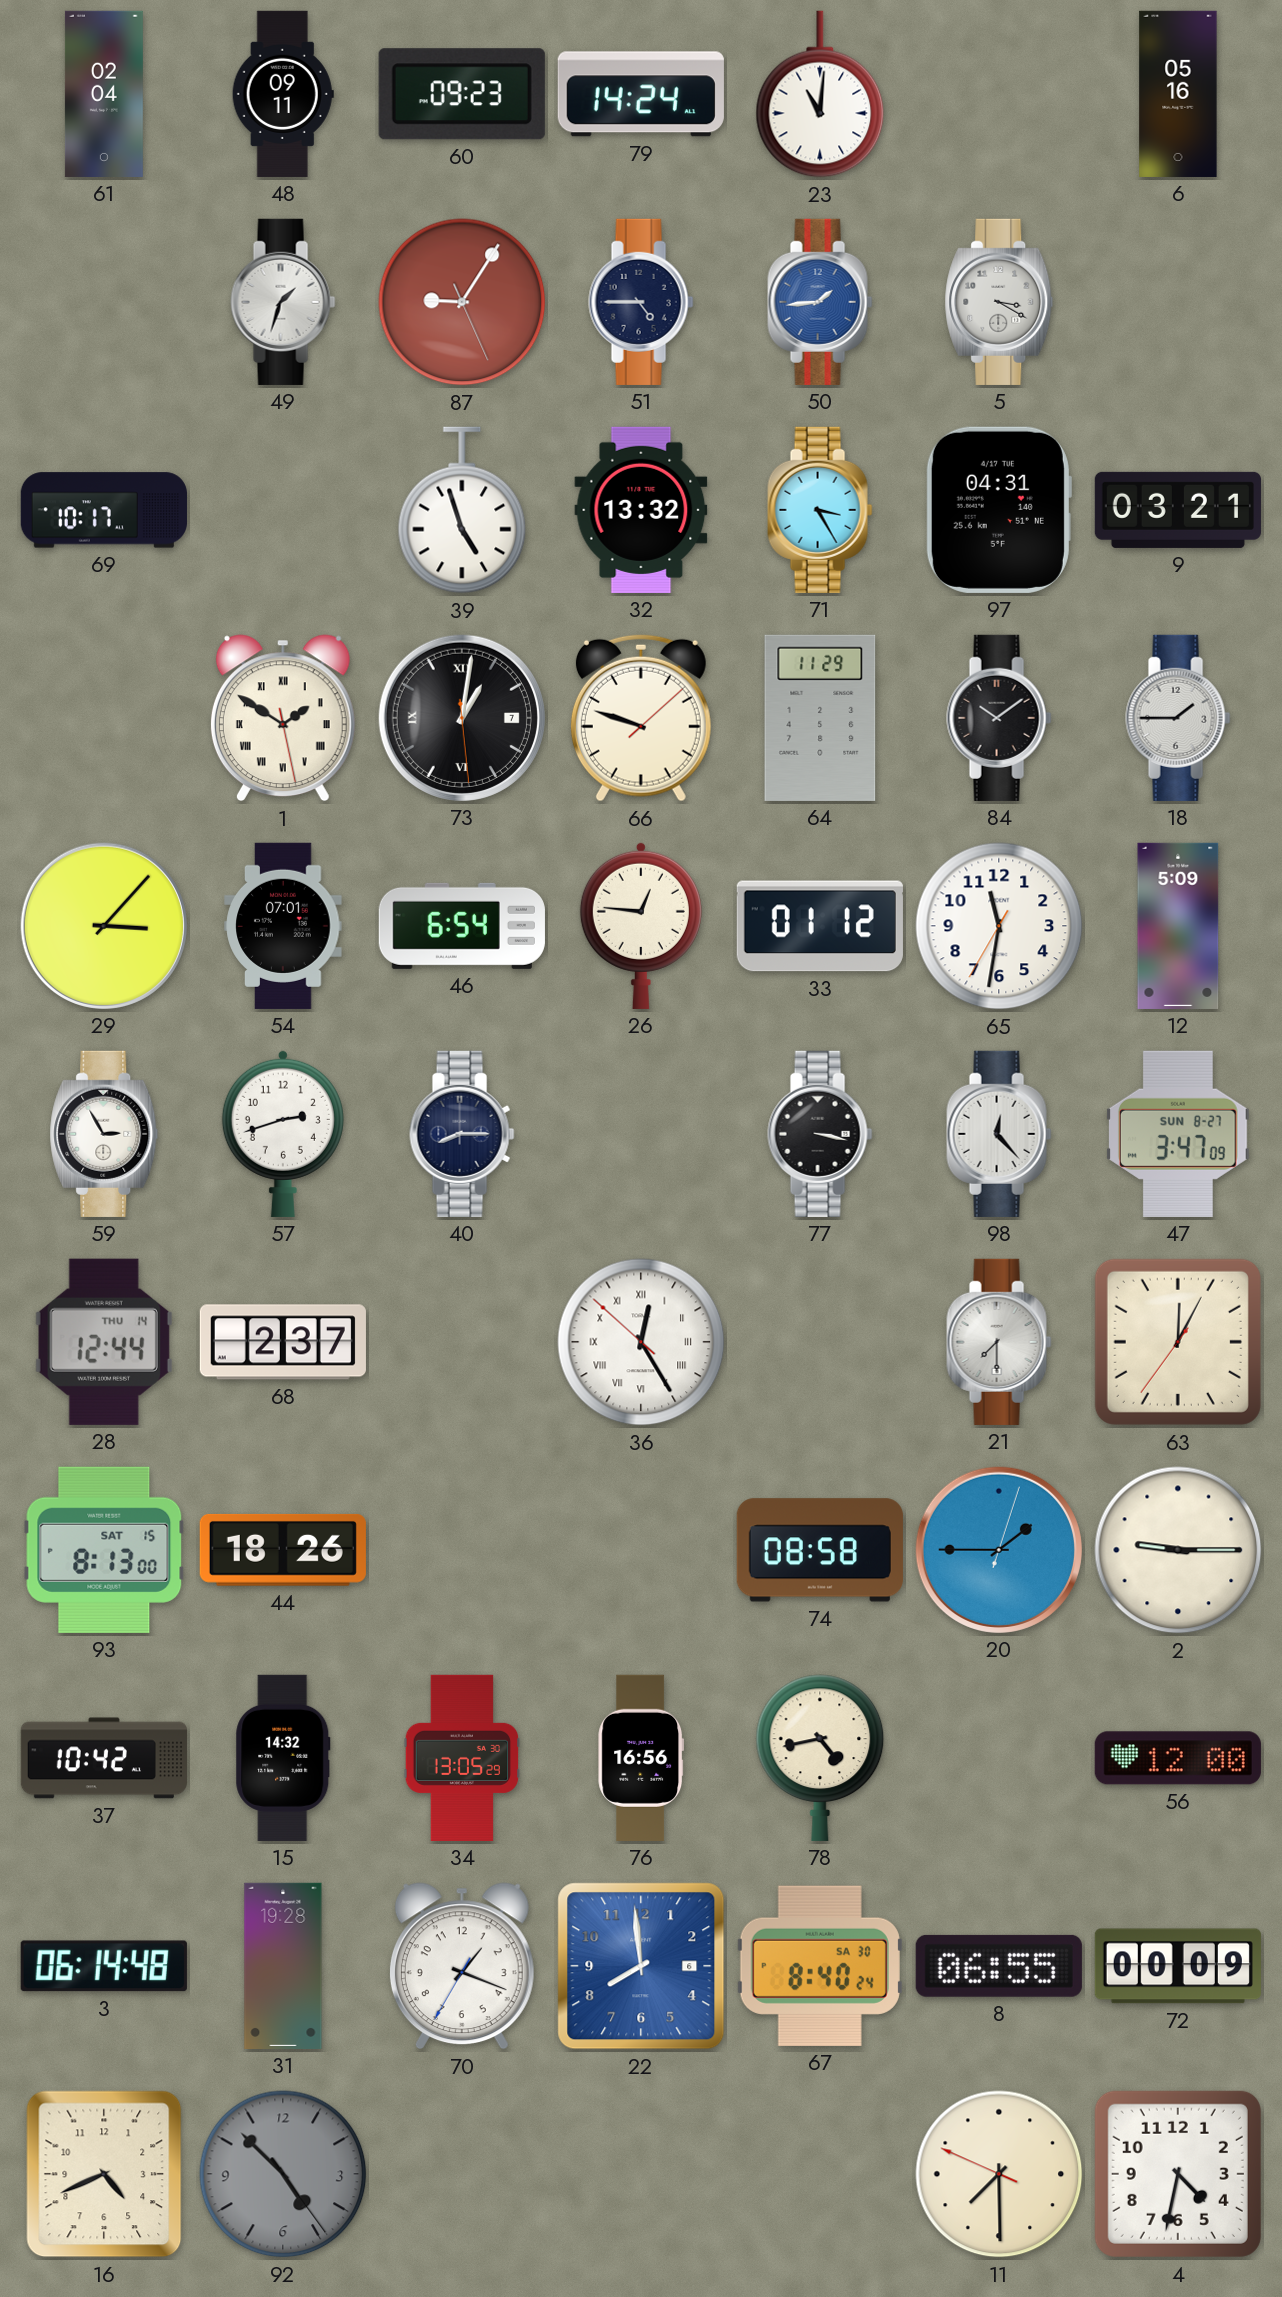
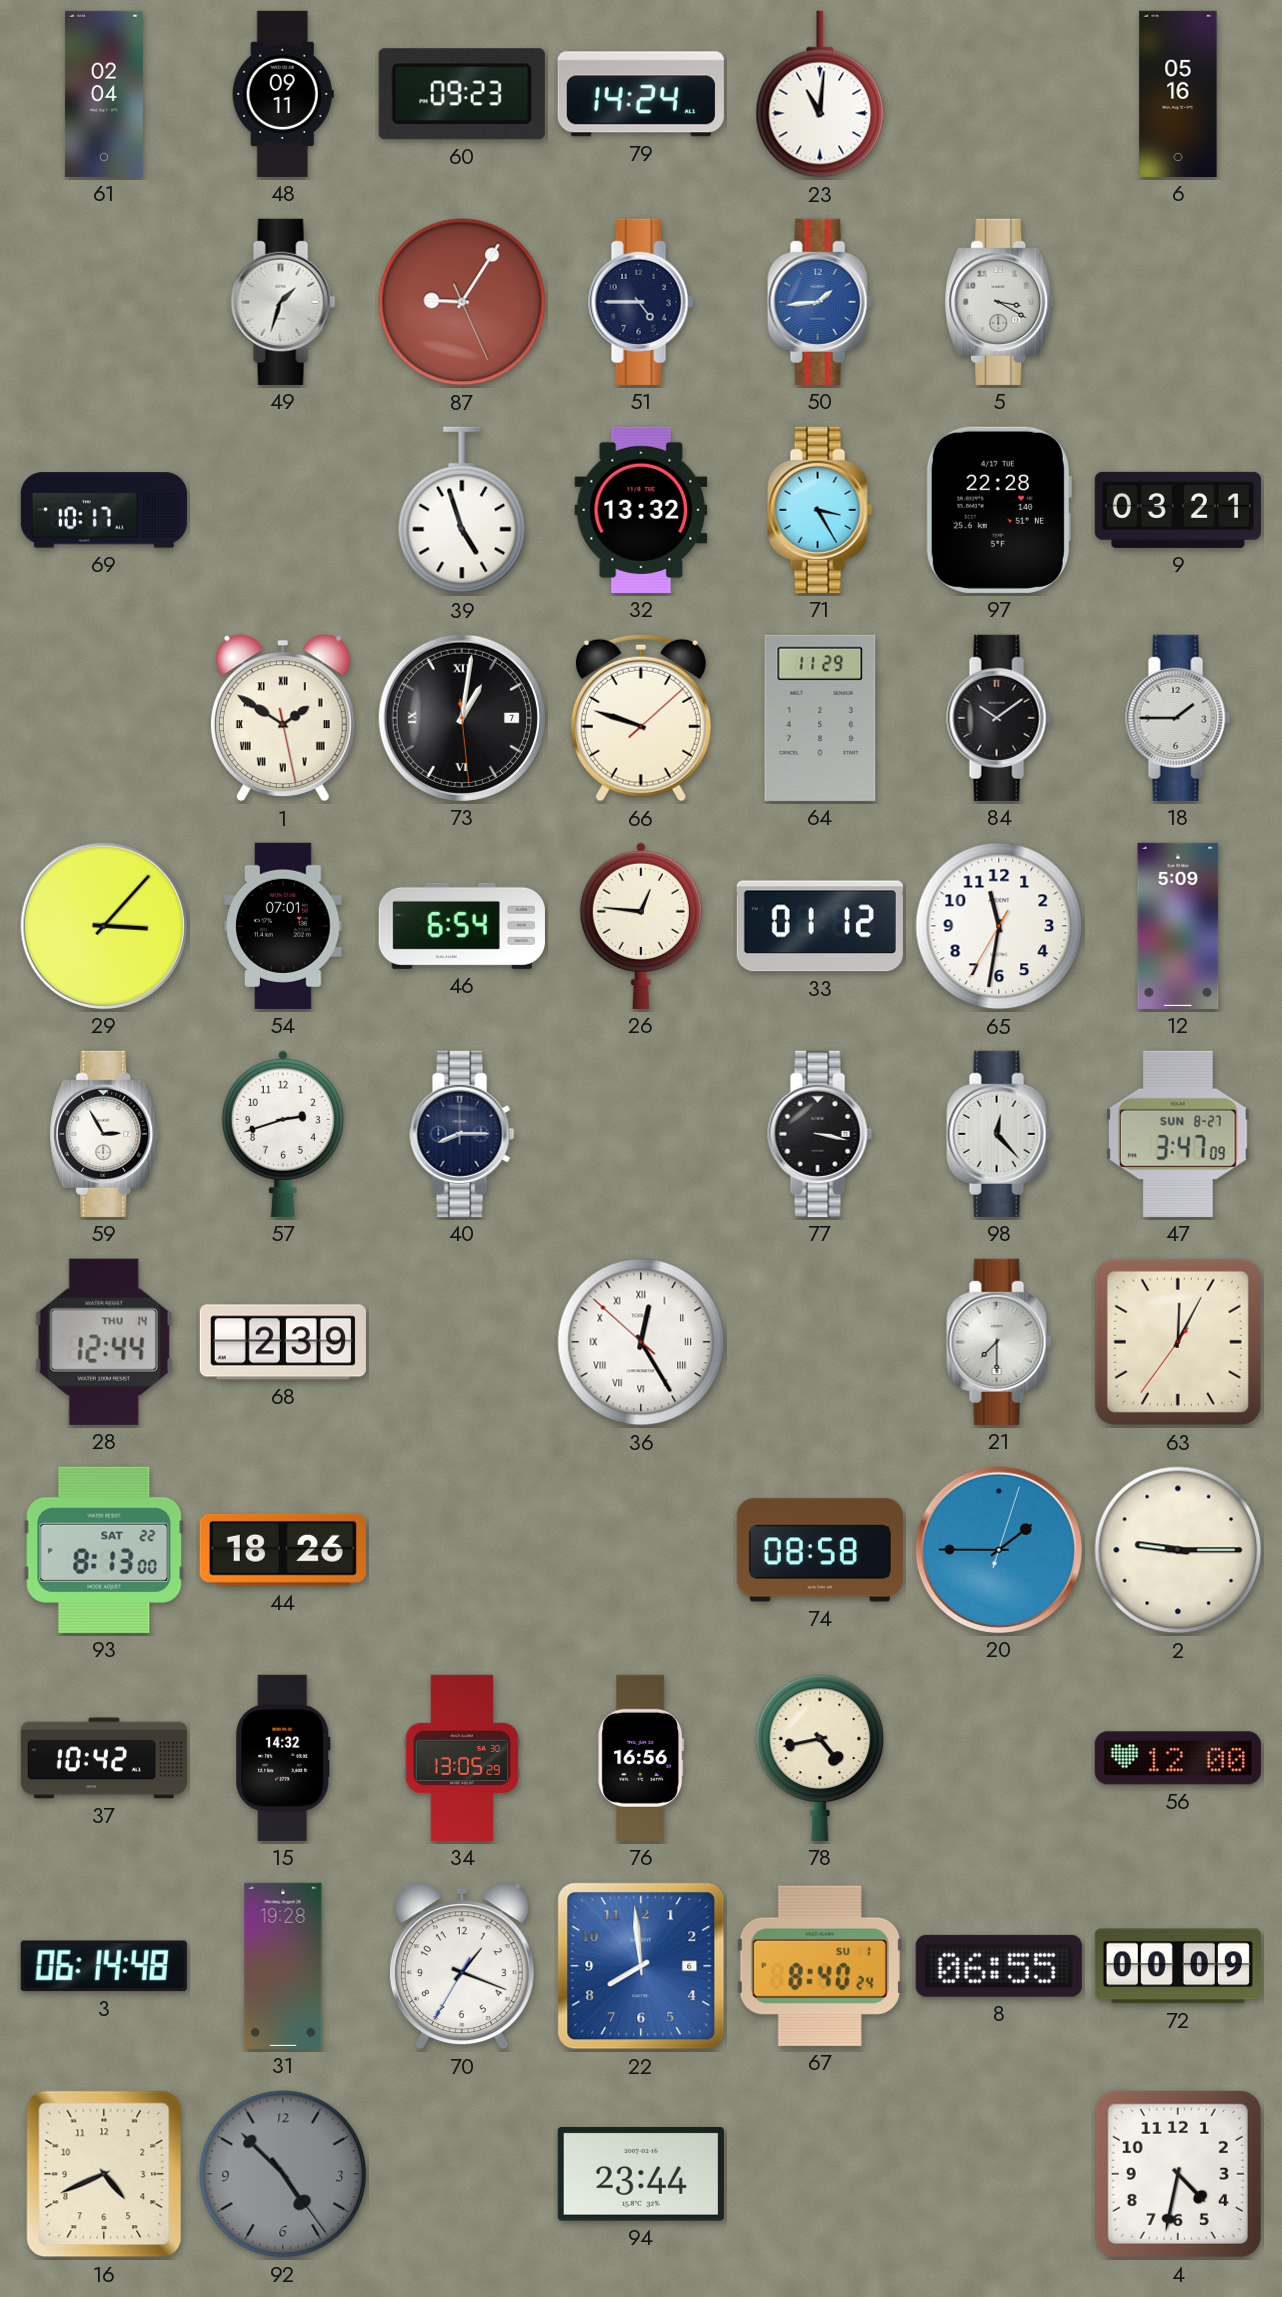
97: 04:31 -> 22:28
68: 2:37 -> 2:39
93 date: SAT 15 -> SAT 22
67 date: SA 30 -> SU 1
94: none -> 23:44
11: 7:29 -> none
